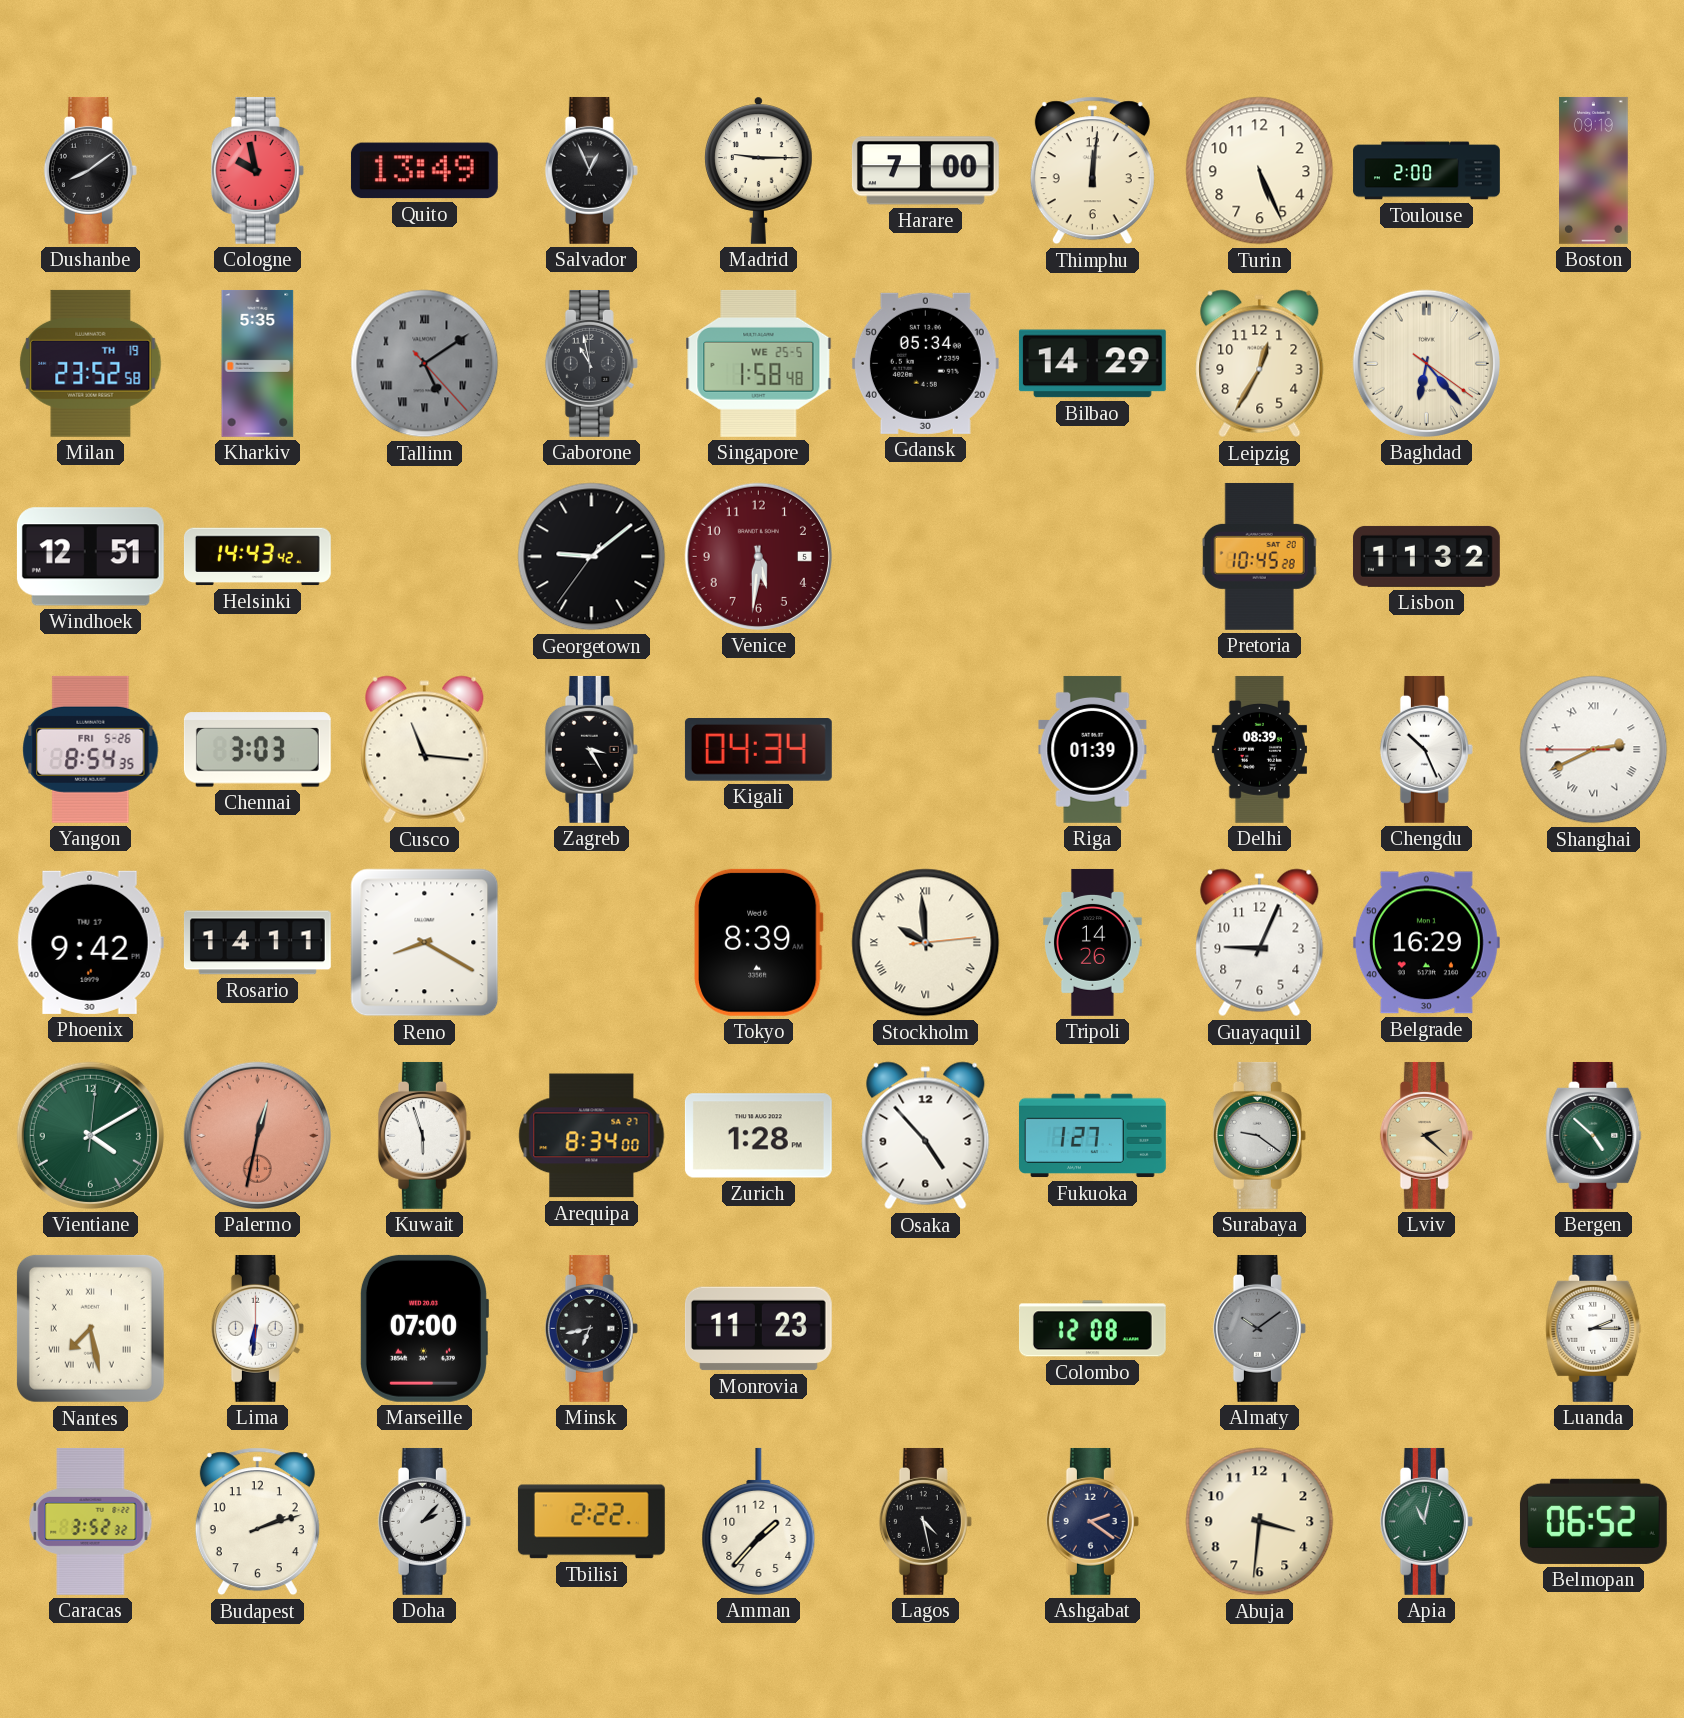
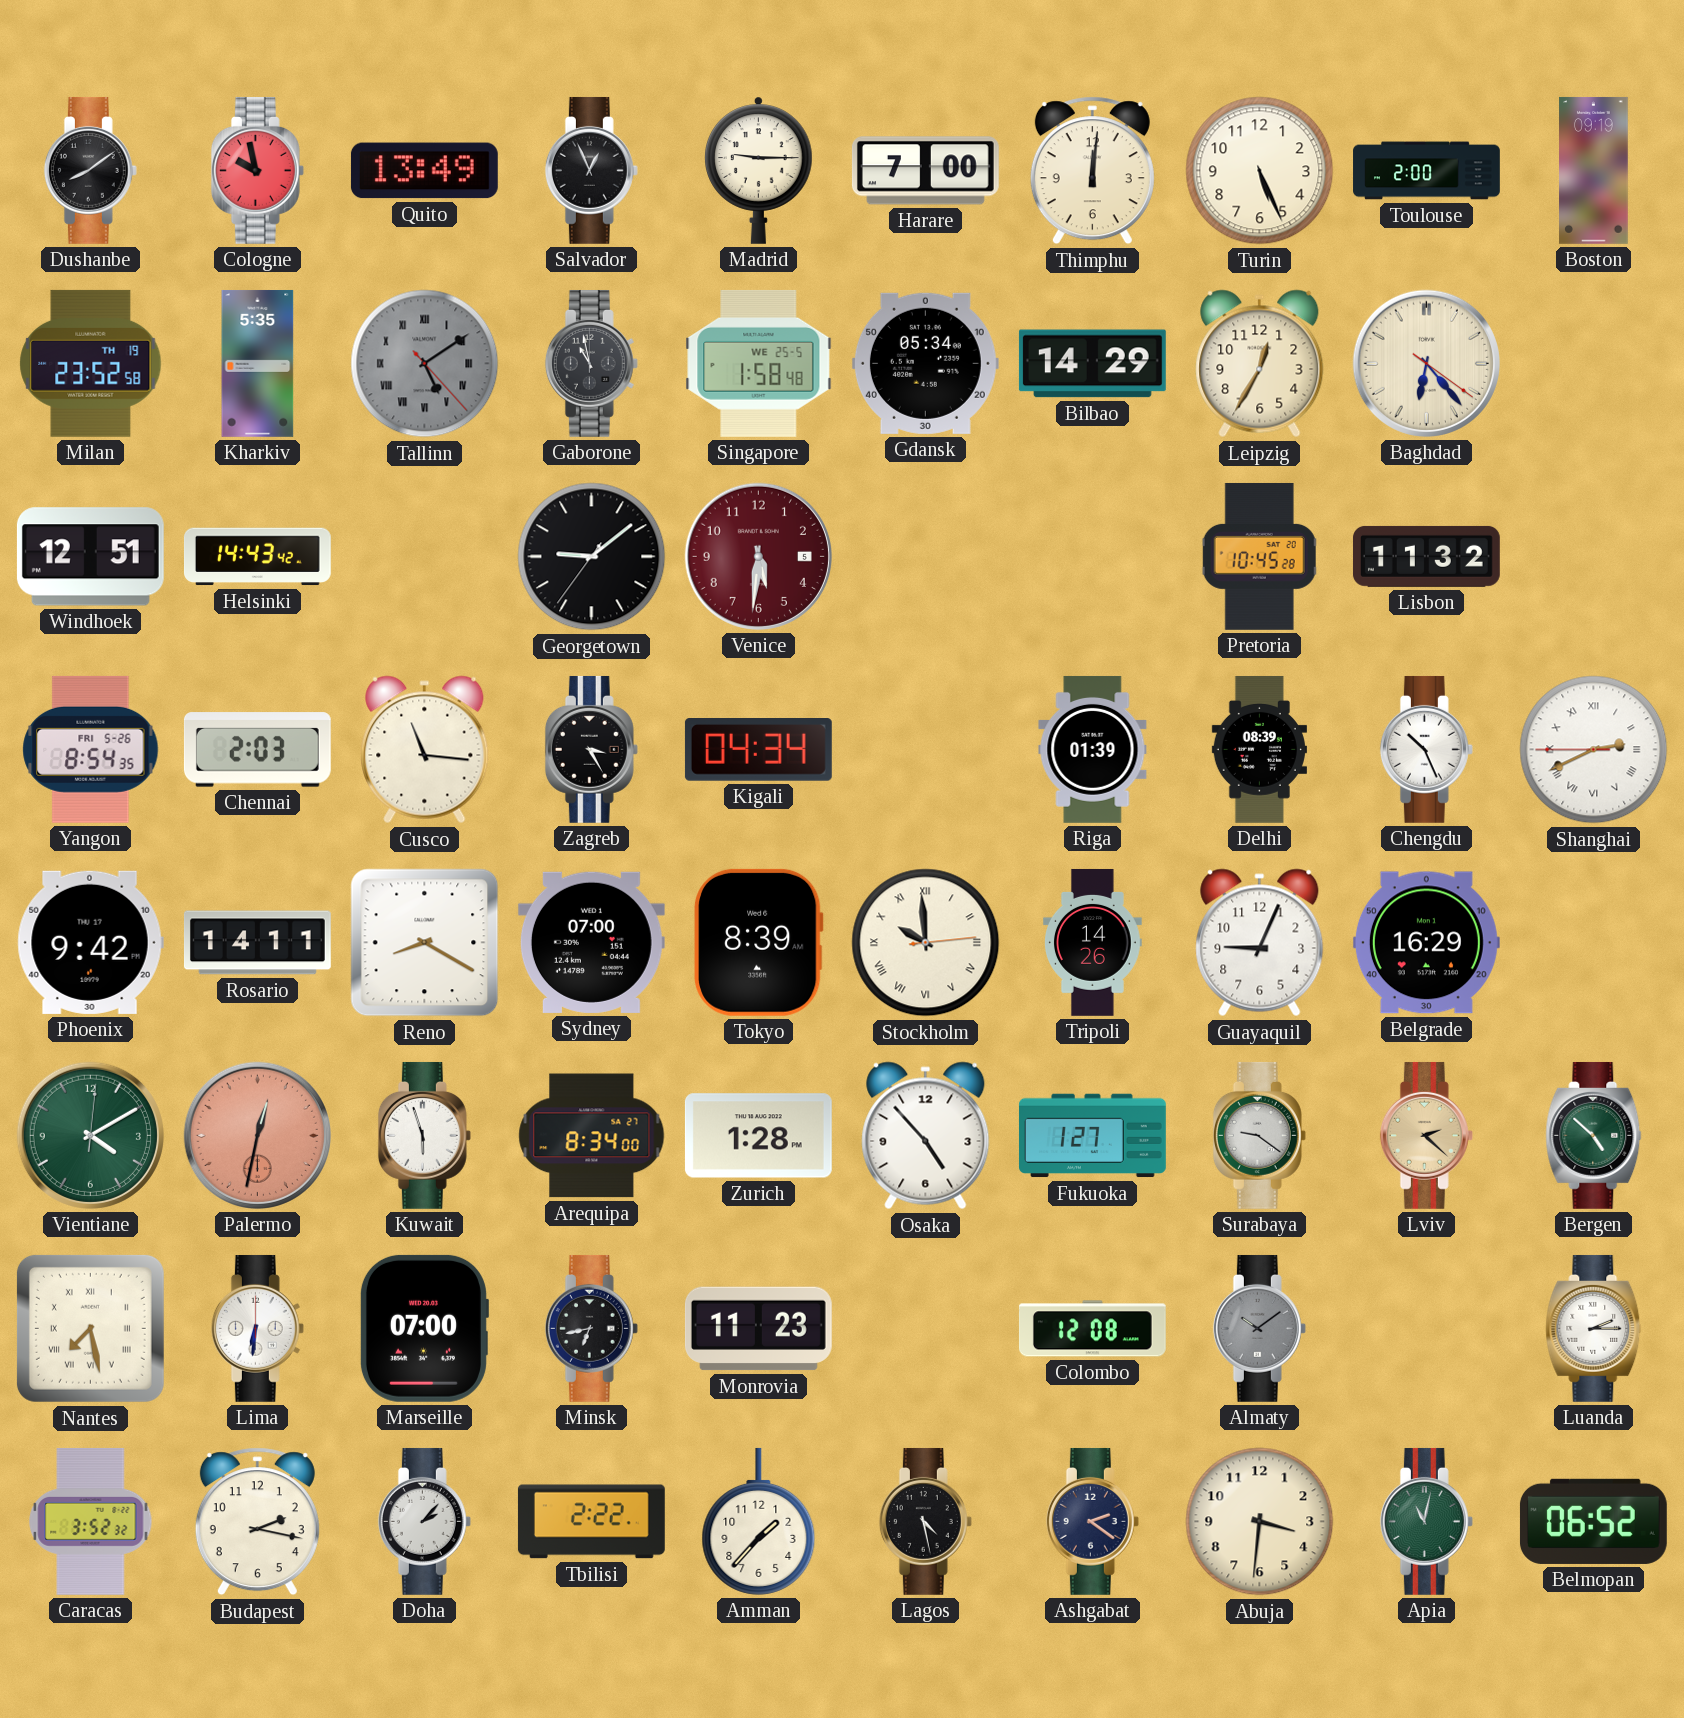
Chennai: 3:03 -> 2:03
Sydney: none -> 07:00
Budapest: 2:12 -> 2:17
